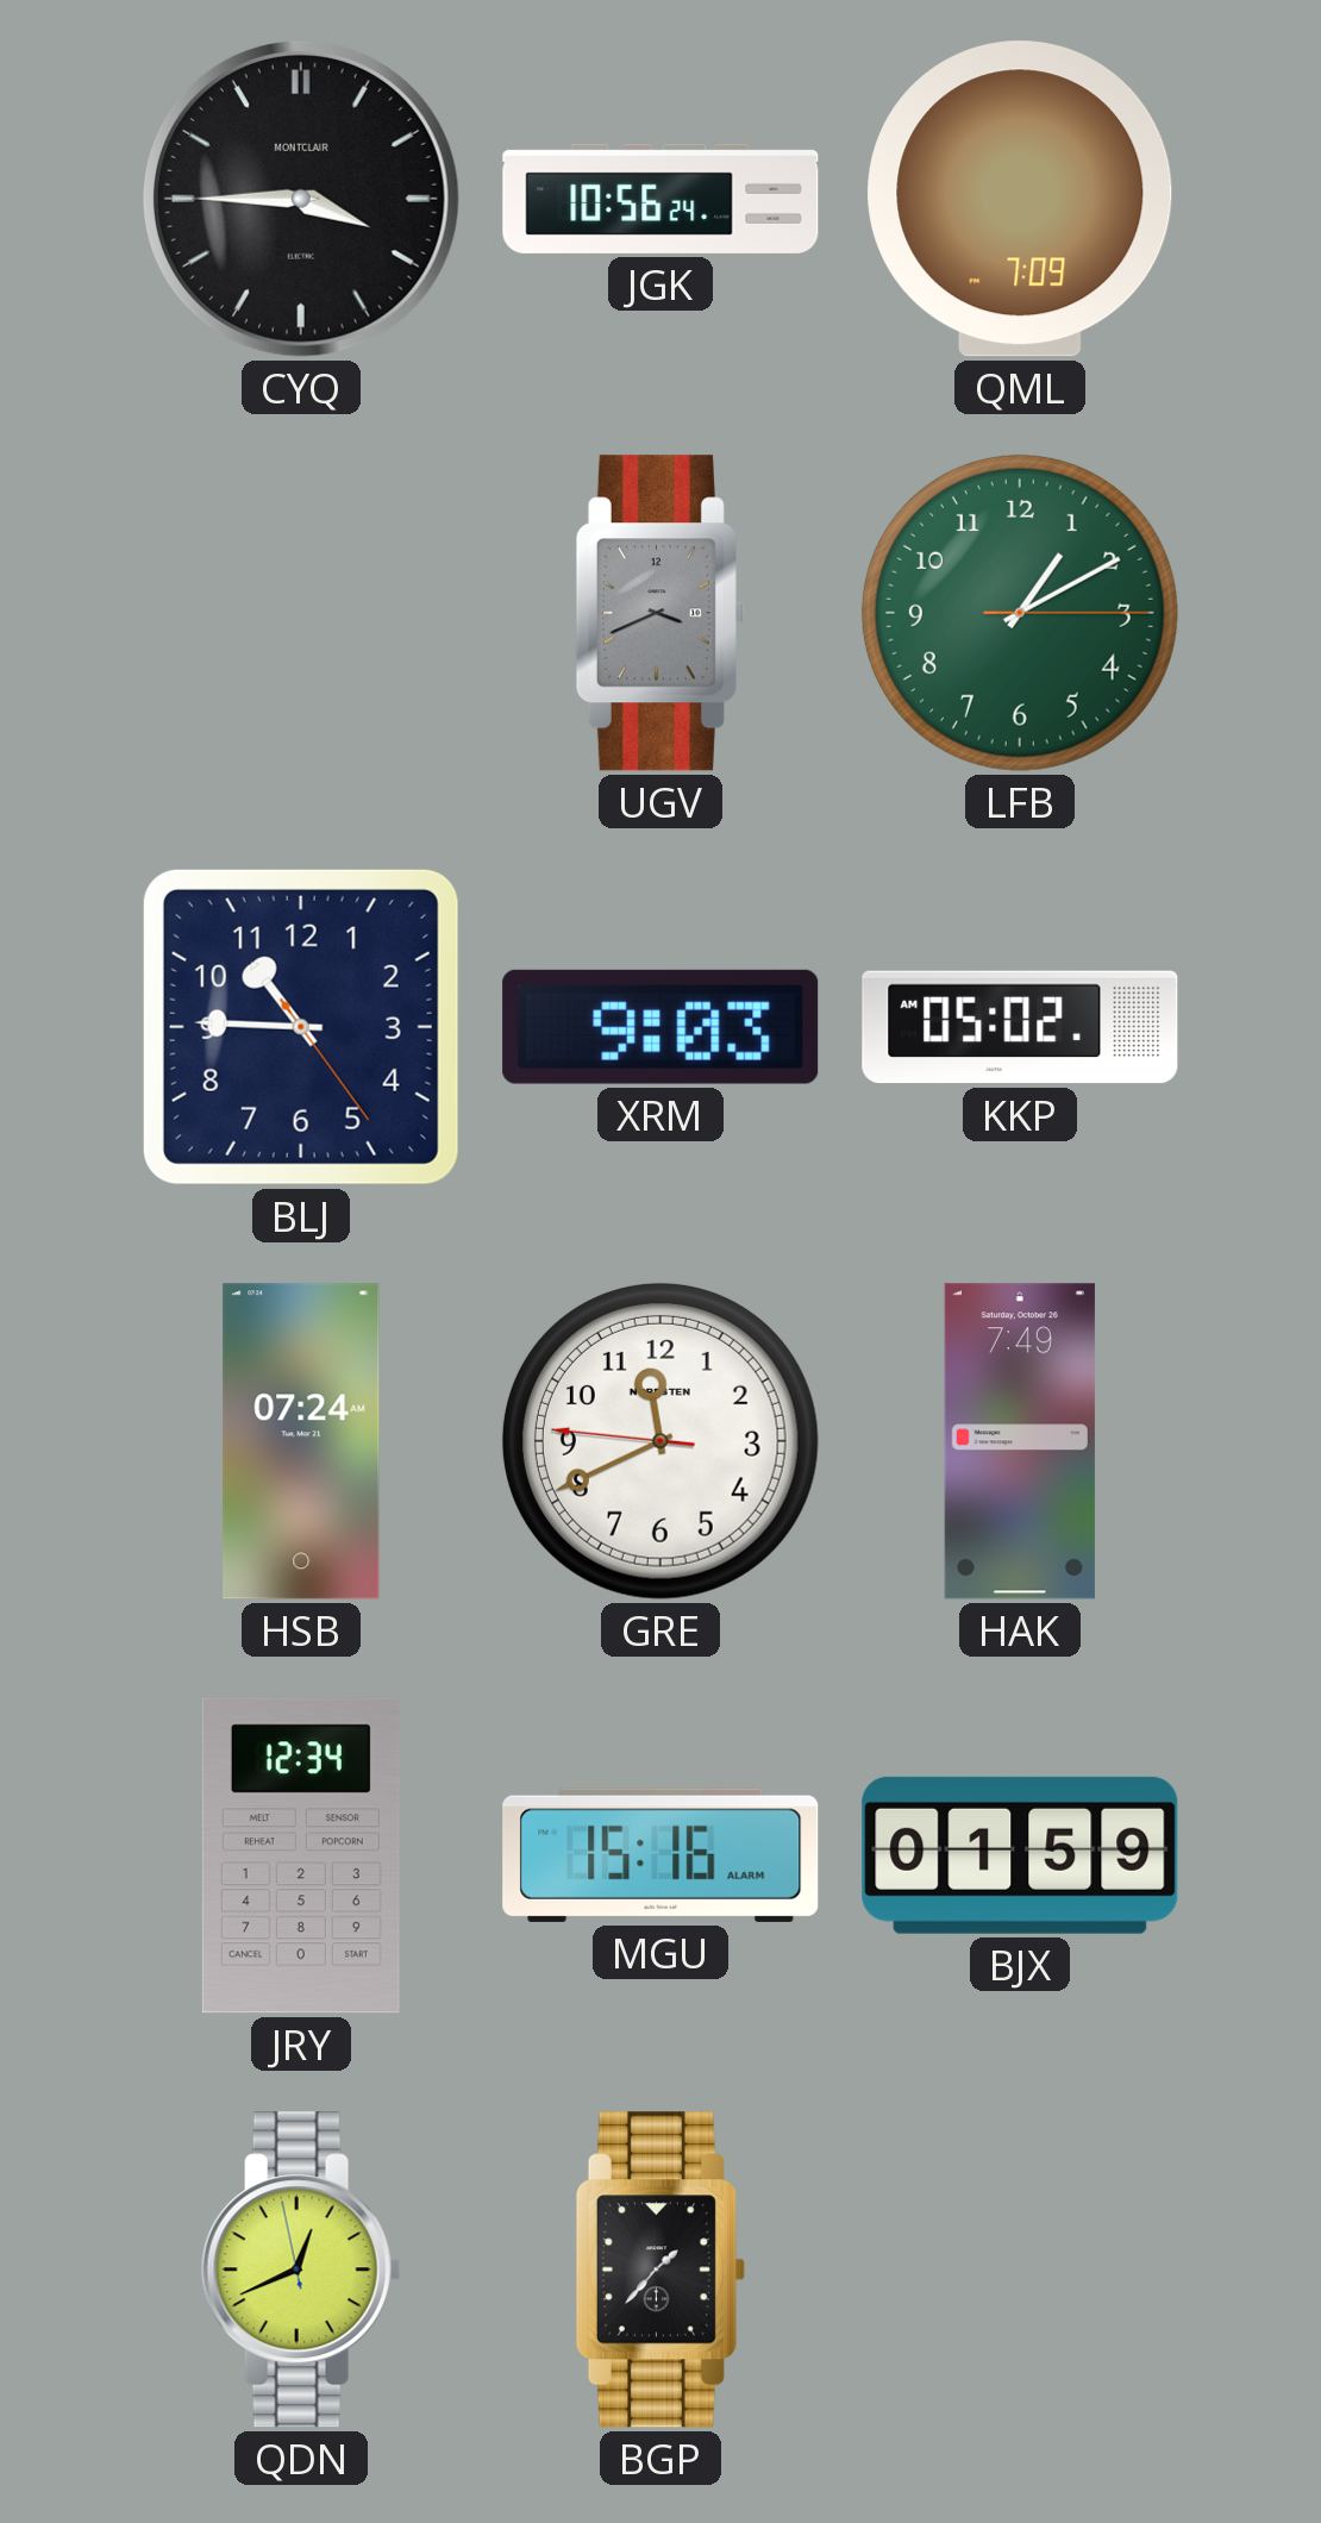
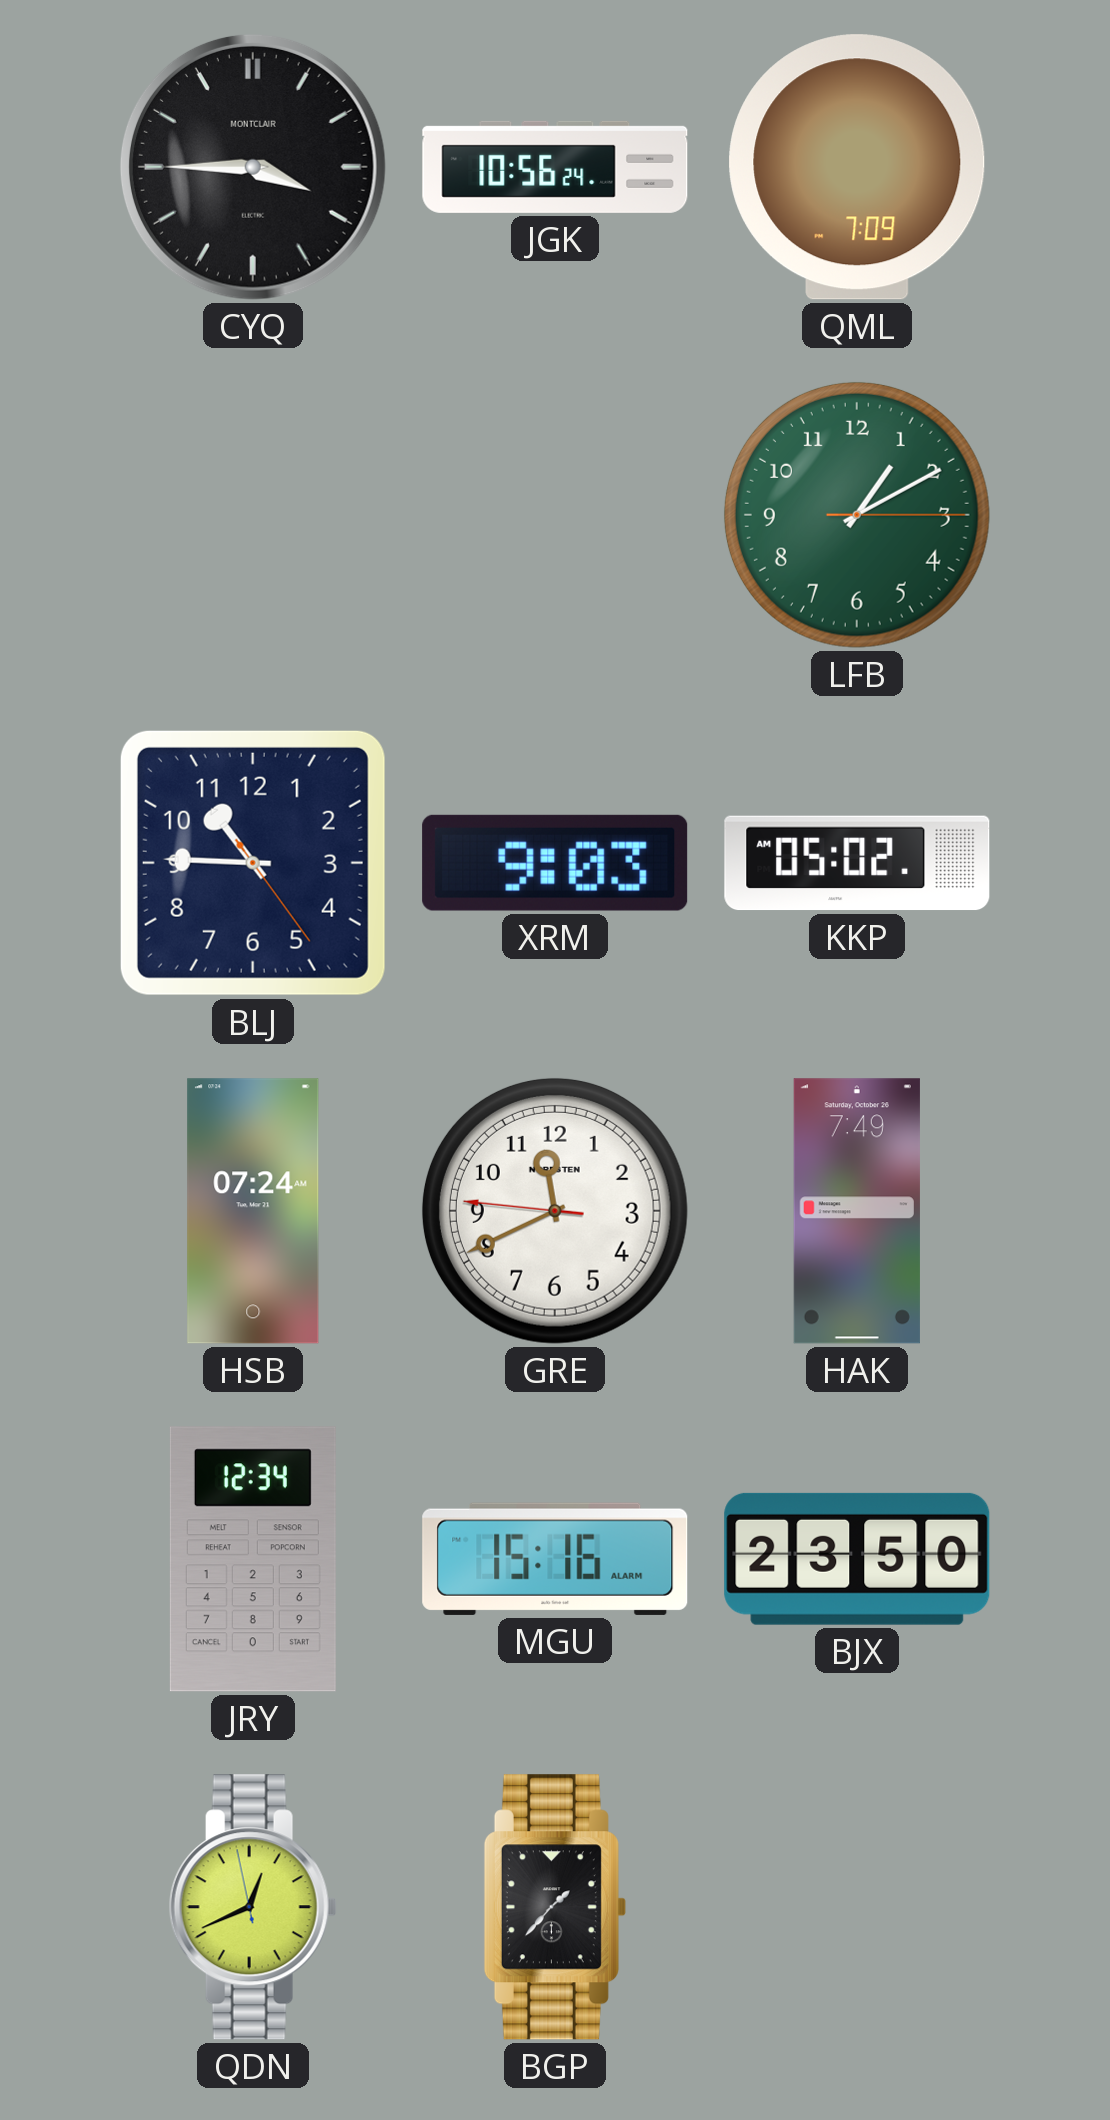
UGV: 3:41 -> none
BJX: 01:59 -> 23:50
